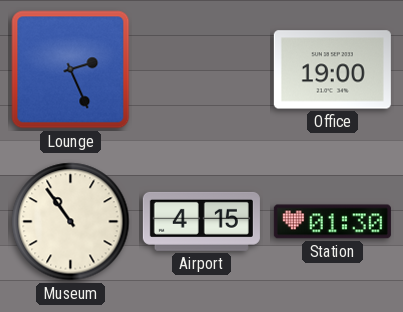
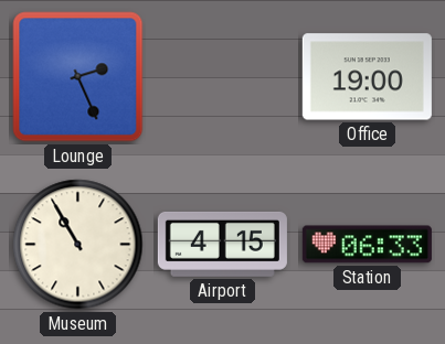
Museum: 10:54 -> 10:55
Station: 01:30 -> 06:33
